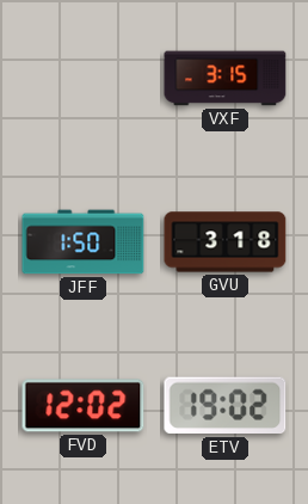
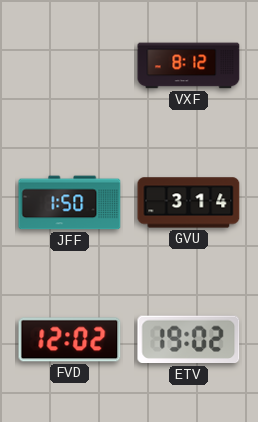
VXF: 3:15 -> 8:12
GVU: 3:18 -> 3:14
